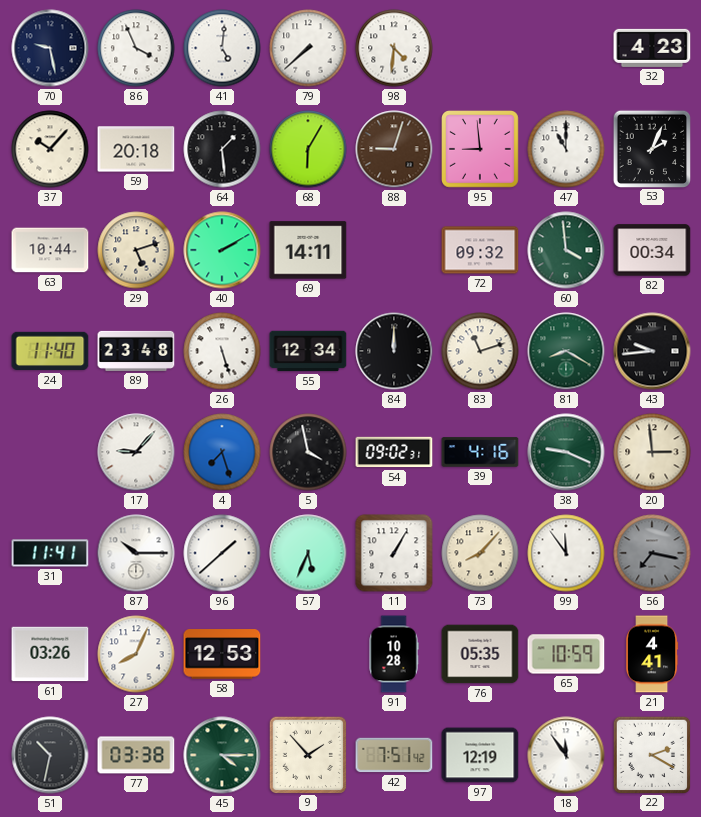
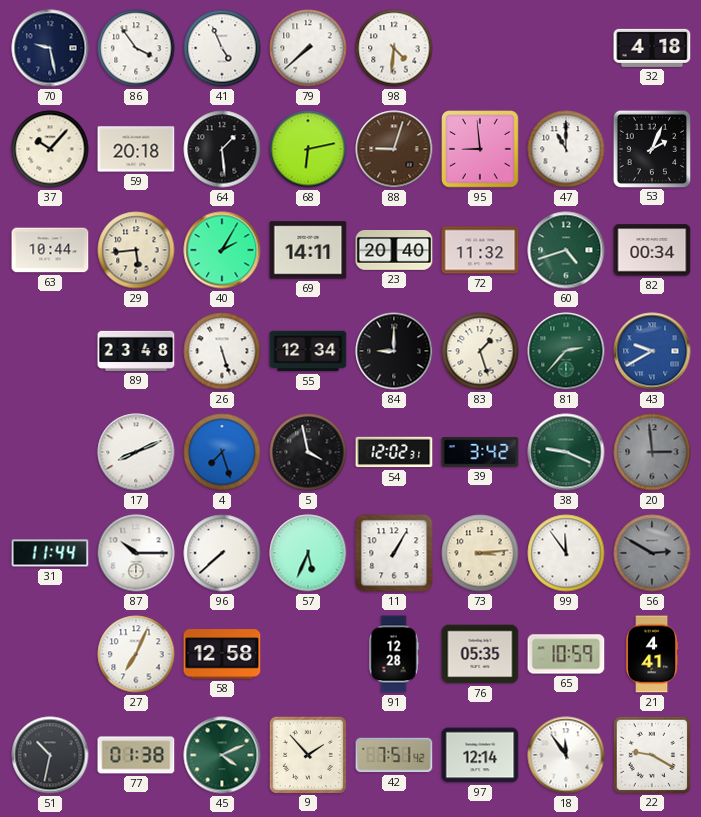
86: 3:56 -> 3:54
41: 5:01 -> 4:56
32: 4:23 -> 4:18
68: 6:05 -> 6:13
29: 5:12 -> 5:44
40: 2:10 -> 2:05
23: none -> 20:40
72: 09:32 -> 11:32
60: 3:59 -> 4:42
24: 11:40 -> none
84: 12:00 -> 9:00
83: 11:12 -> 1:27
81: 8:20 -> 2:37
43: 9:44 -> 9:40
43 dial: black -> blue
17: 9:07 -> 8:11
54: 09:02 -> 12:02
39: 4:16 -> 3:42
20 dial: cream -> grey
31: 11:41 -> 11:44
96: 1:38 -> 7:38
73: 8:07 -> 3:14
56: 7:17 -> 2:50
61: 03:26 -> none
27: 8:04 -> 7:04
58: 12:53 -> 12:58
91: 10:28 -> 12:28
77: 03:38 -> 01:38
45: 4:15 -> 4:11
97: 12:19 -> 12:14
22: 2:20 -> 9:20
